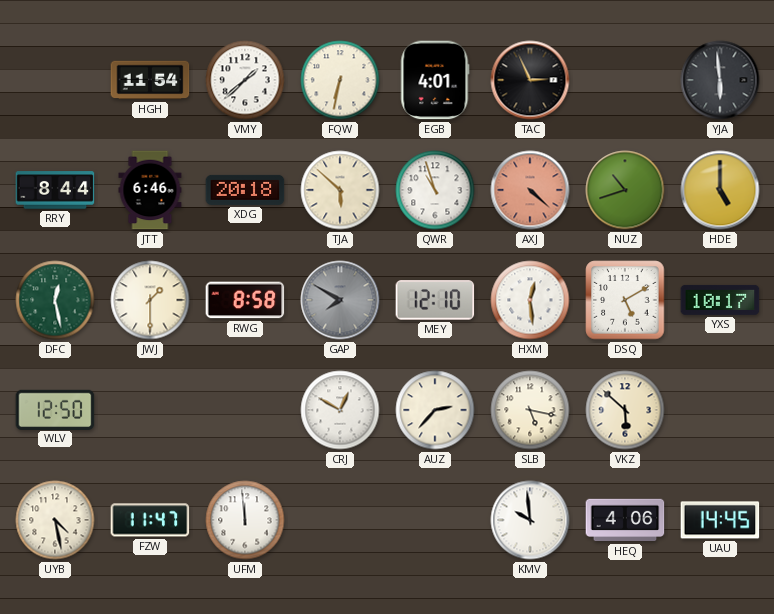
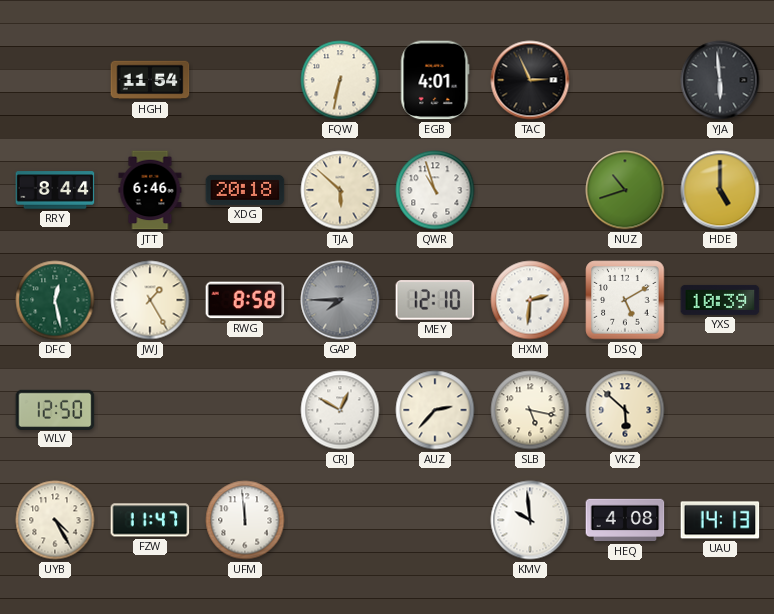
VMY: 1:38 -> none
AXJ: 4:22 -> none
JWJ: 1:30 -> 1:25
GAP: 7:50 -> 7:45
HXM: 12:29 -> 2:31
YXS: 10:17 -> 10:39
UYB: 4:28 -> 4:25
HEQ: 4:06 -> 4:08
UAU: 14:45 -> 14:13
